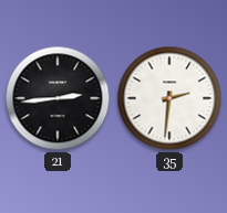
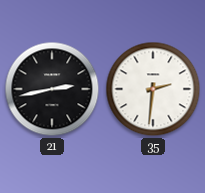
21: 2:44 -> 2:43
